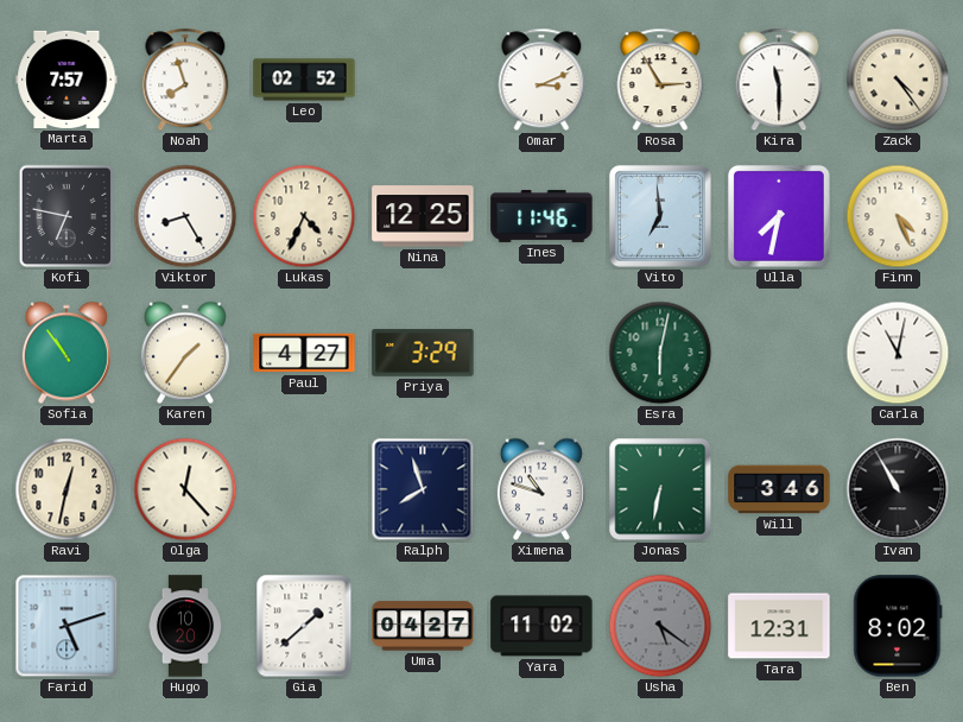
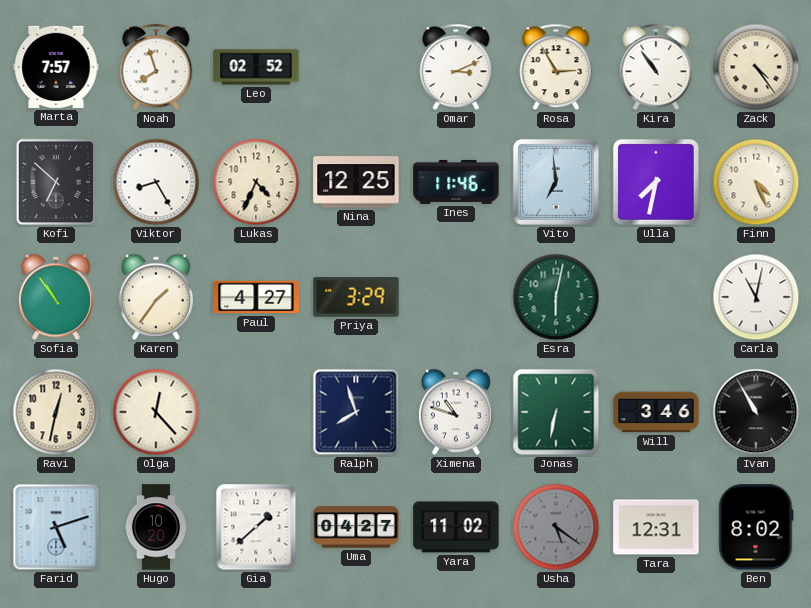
Kira: 11:30 -> 10:54
Kofi: 6:47 -> 6:52
